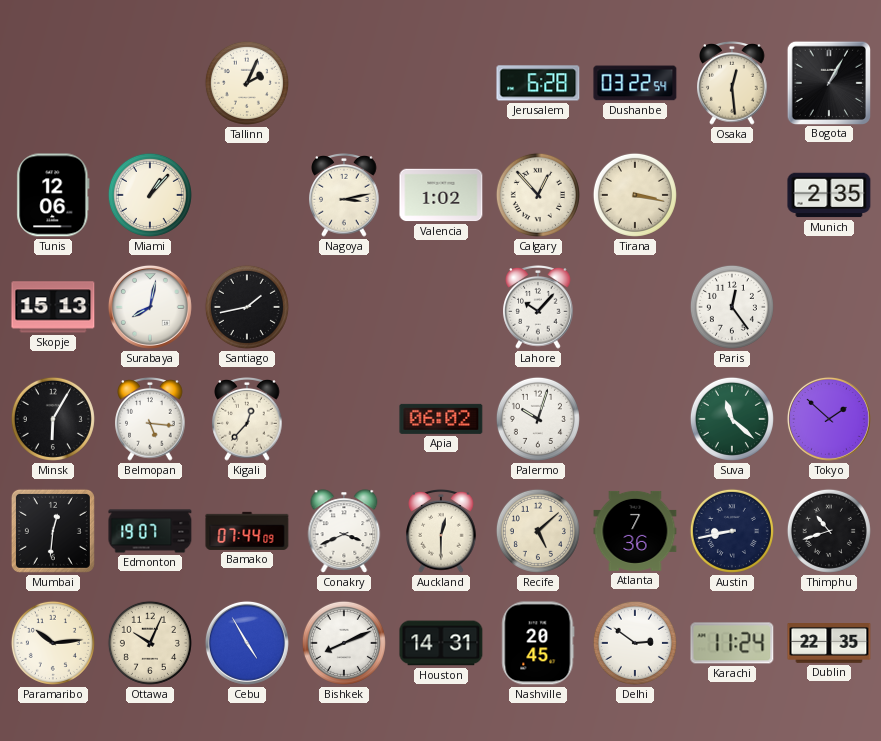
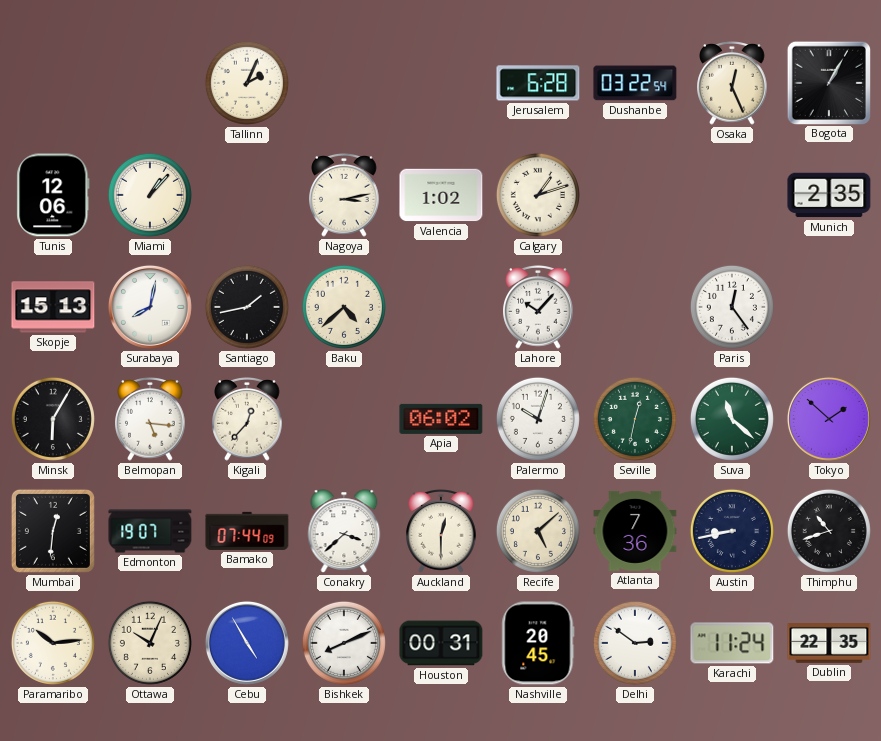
Osaka: 12:29 -> 12:26
Calgary: 12:53 -> 1:12
Tirana: 3:17 -> none
Baku: none -> 4:38
Seville: none -> 12:32
Conakry: 3:41 -> 3:38
Houston: 14:31 -> 00:31
